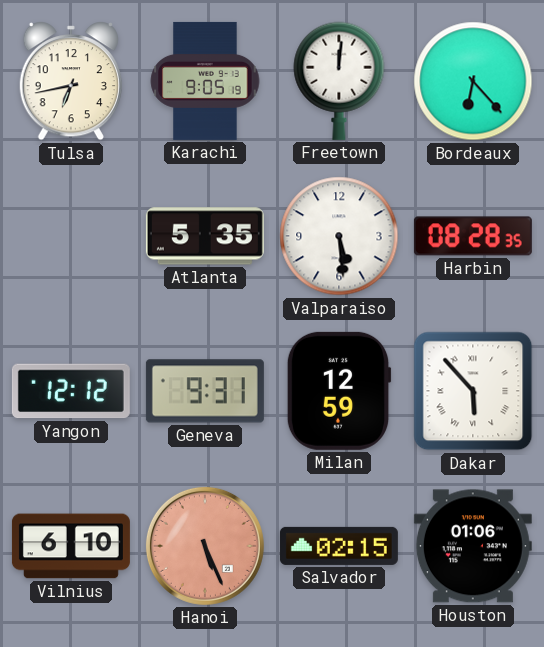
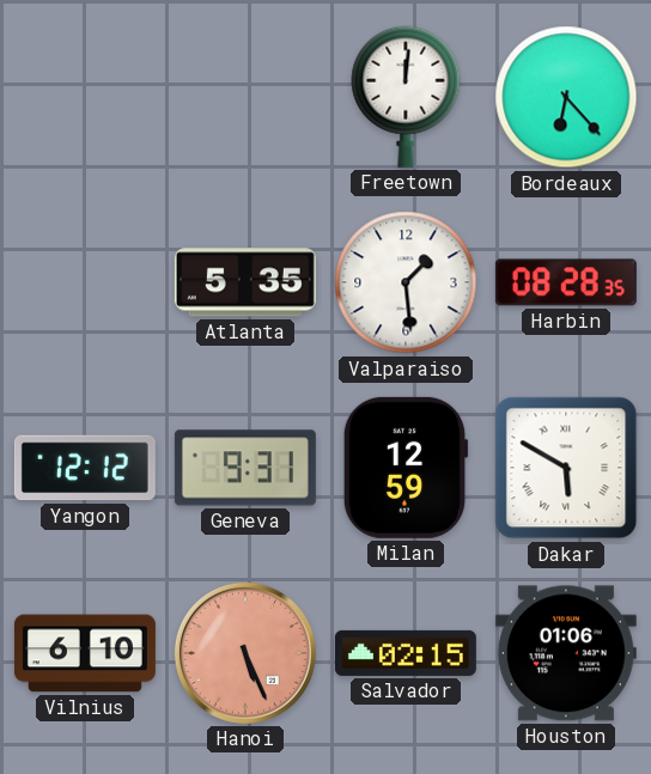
Tulsa: 6:43 -> none
Karachi: 9:05 -> none
Valparaiso: 5:29 -> 1:29
Dakar: 5:53 -> 5:50
